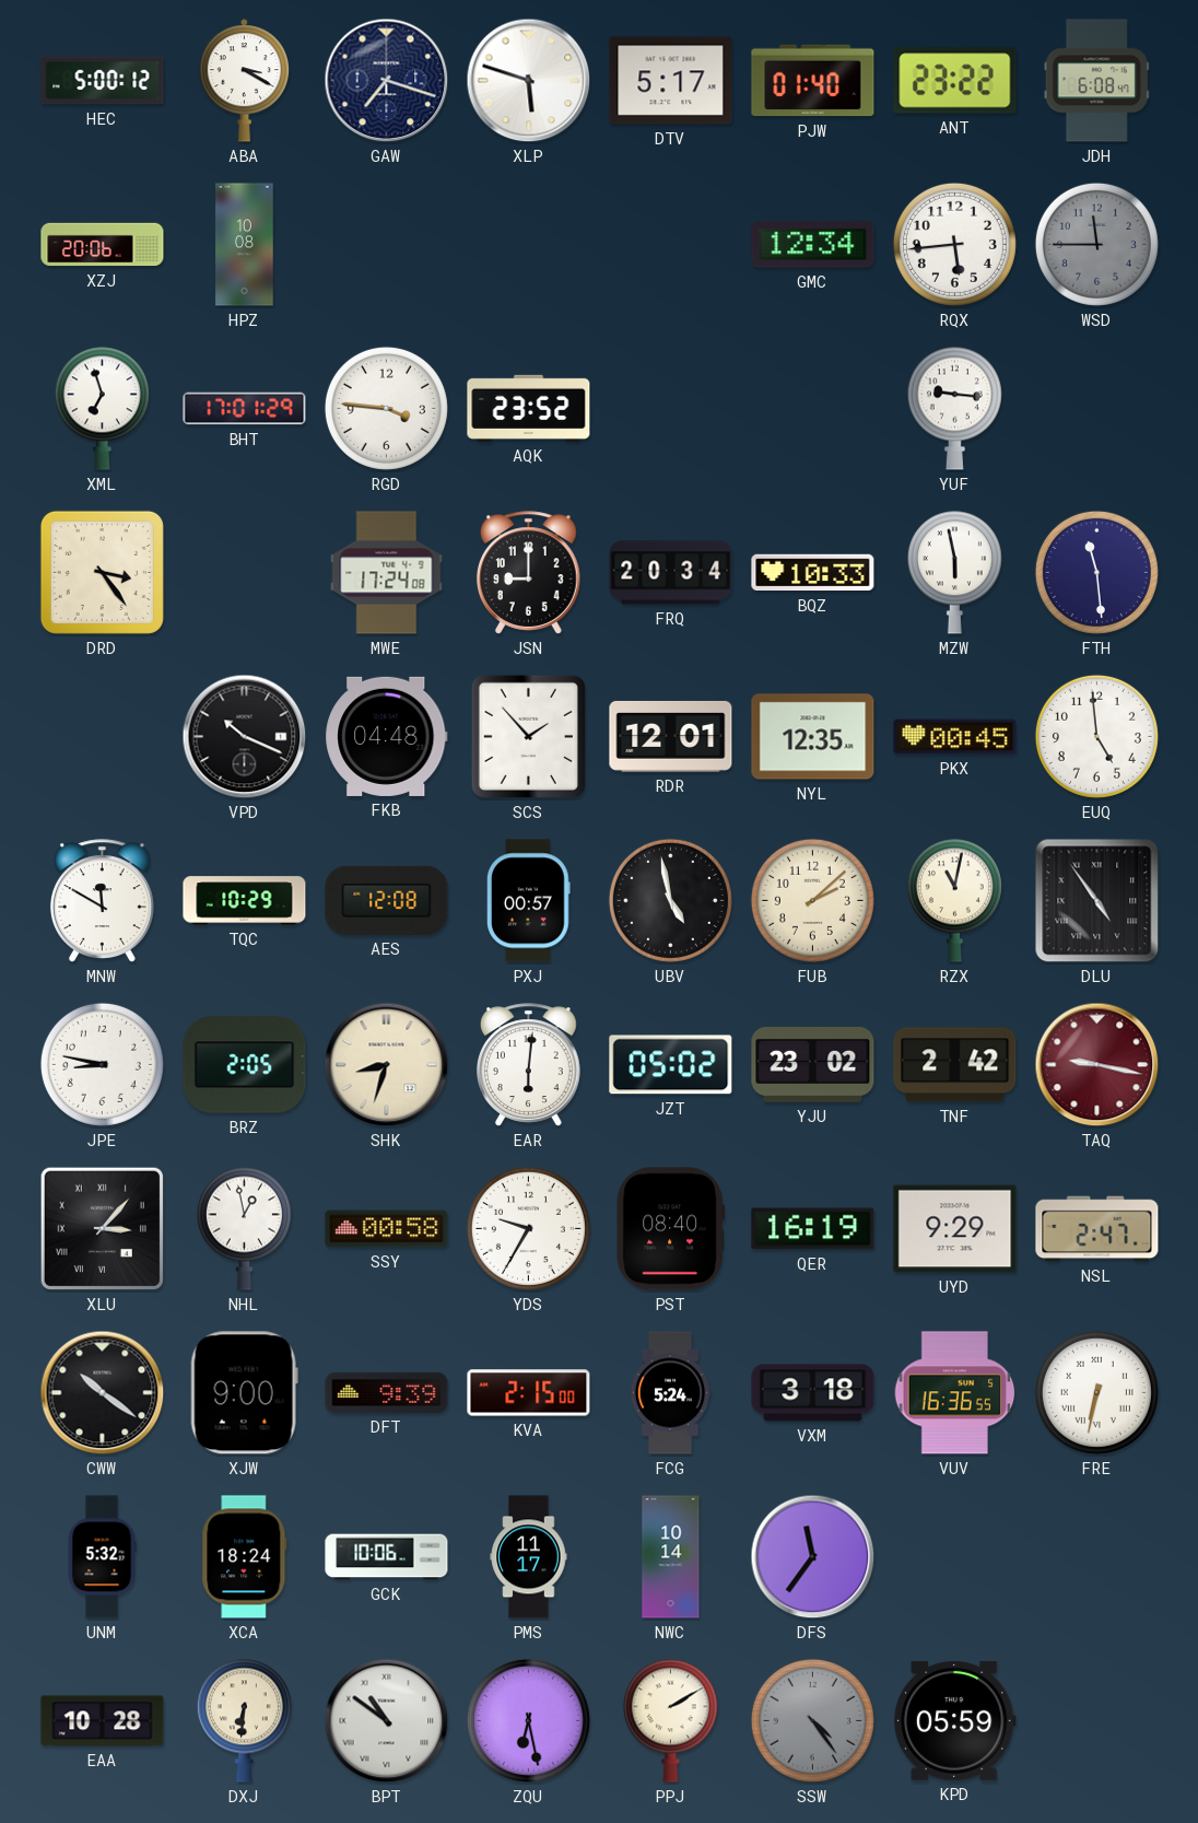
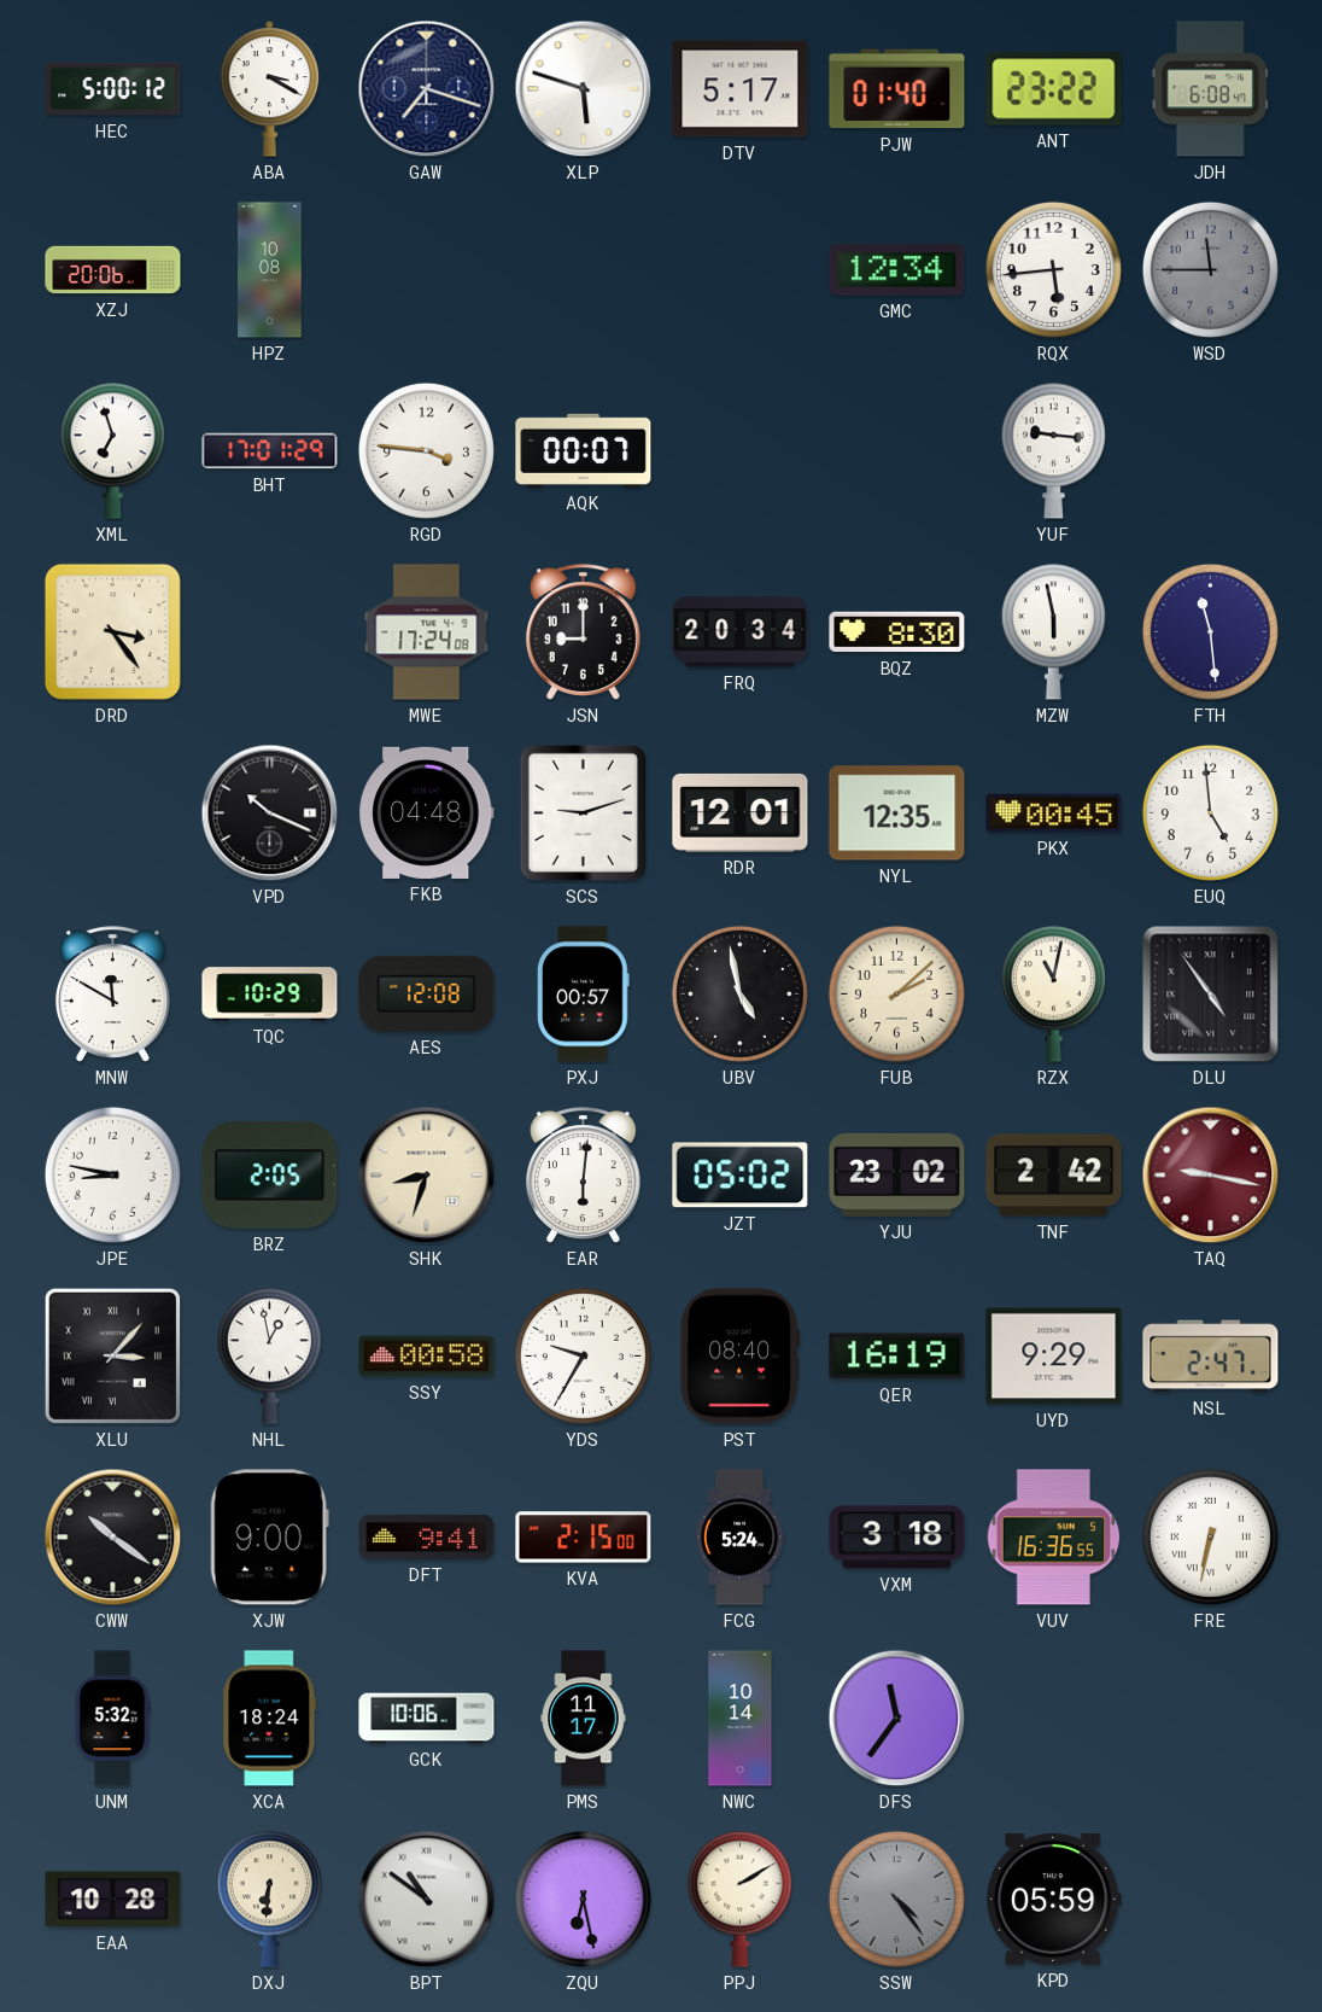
AQK: 23:52 -> 00:07
BQZ: 10:33 -> 8:30
SCS: 1:53 -> 9:12
DFT: 9:39 -> 9:41
